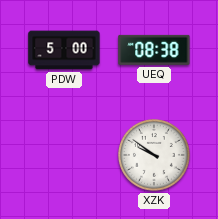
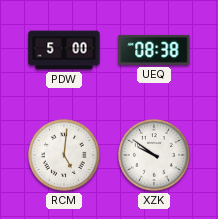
RCM: none -> 5:01
